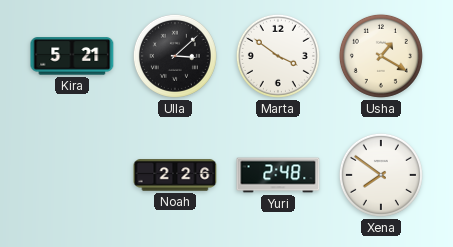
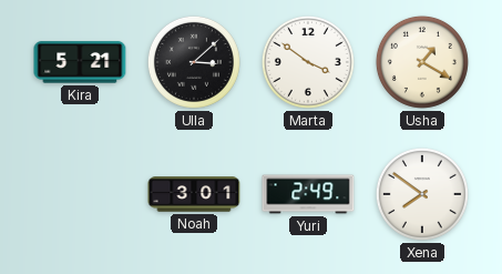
Noah: 2:26 -> 3:01
Yuri: 2:48 -> 2:49
